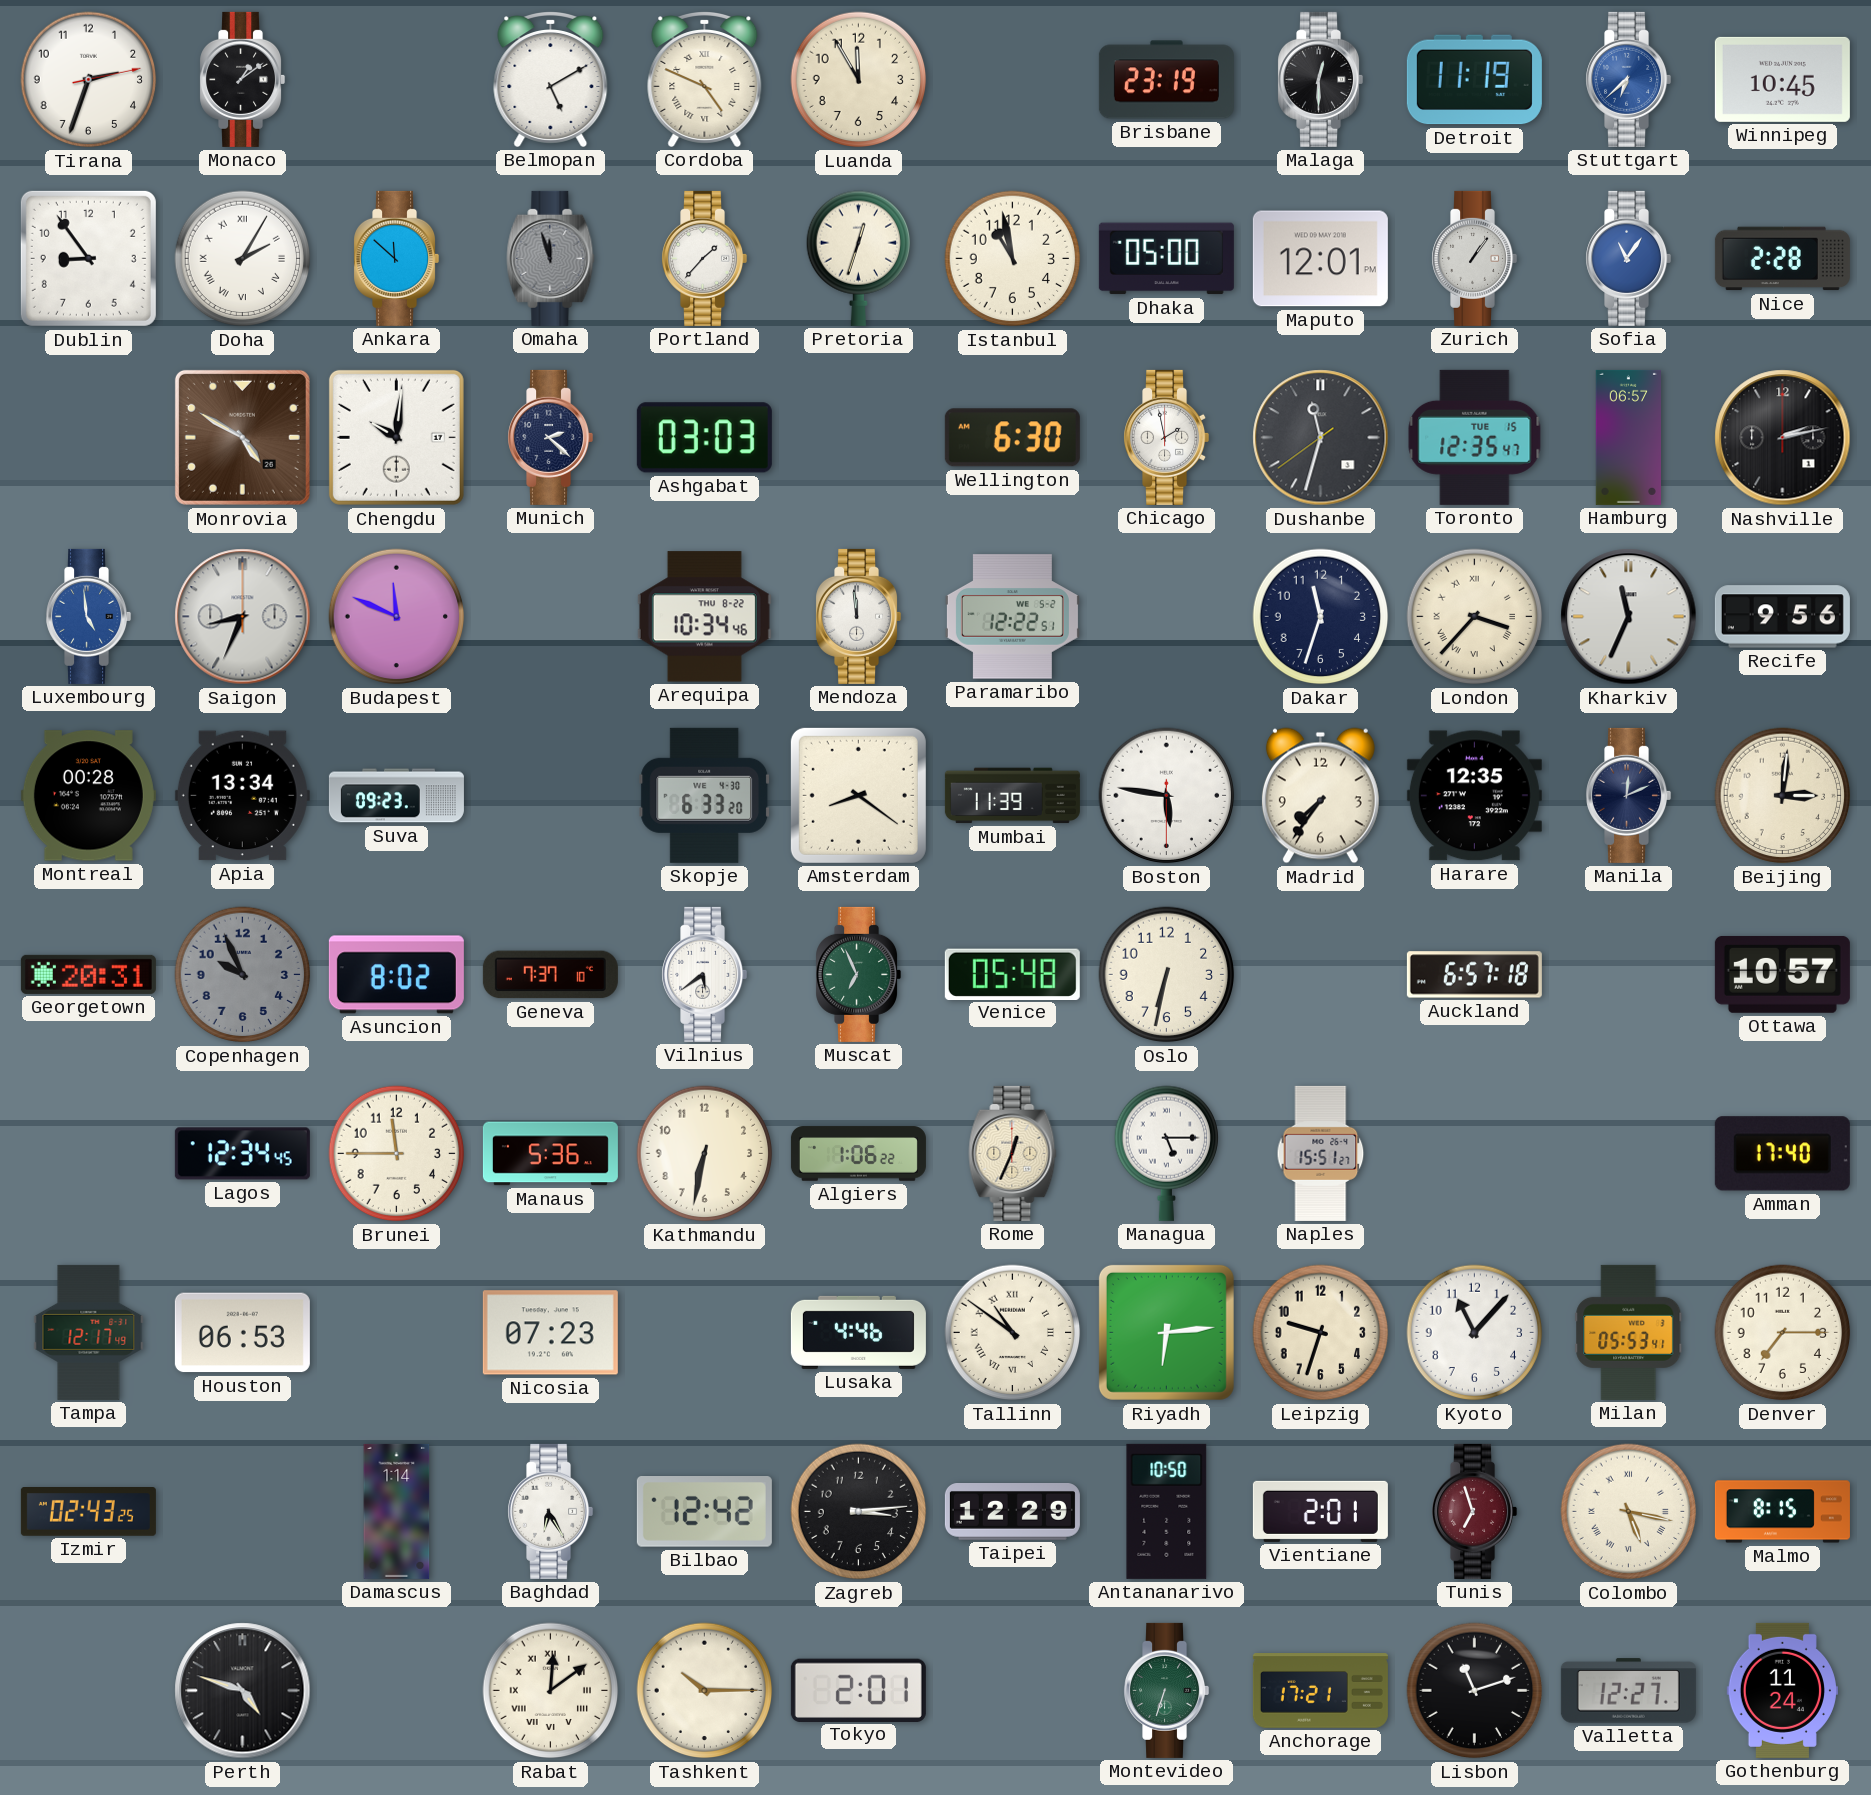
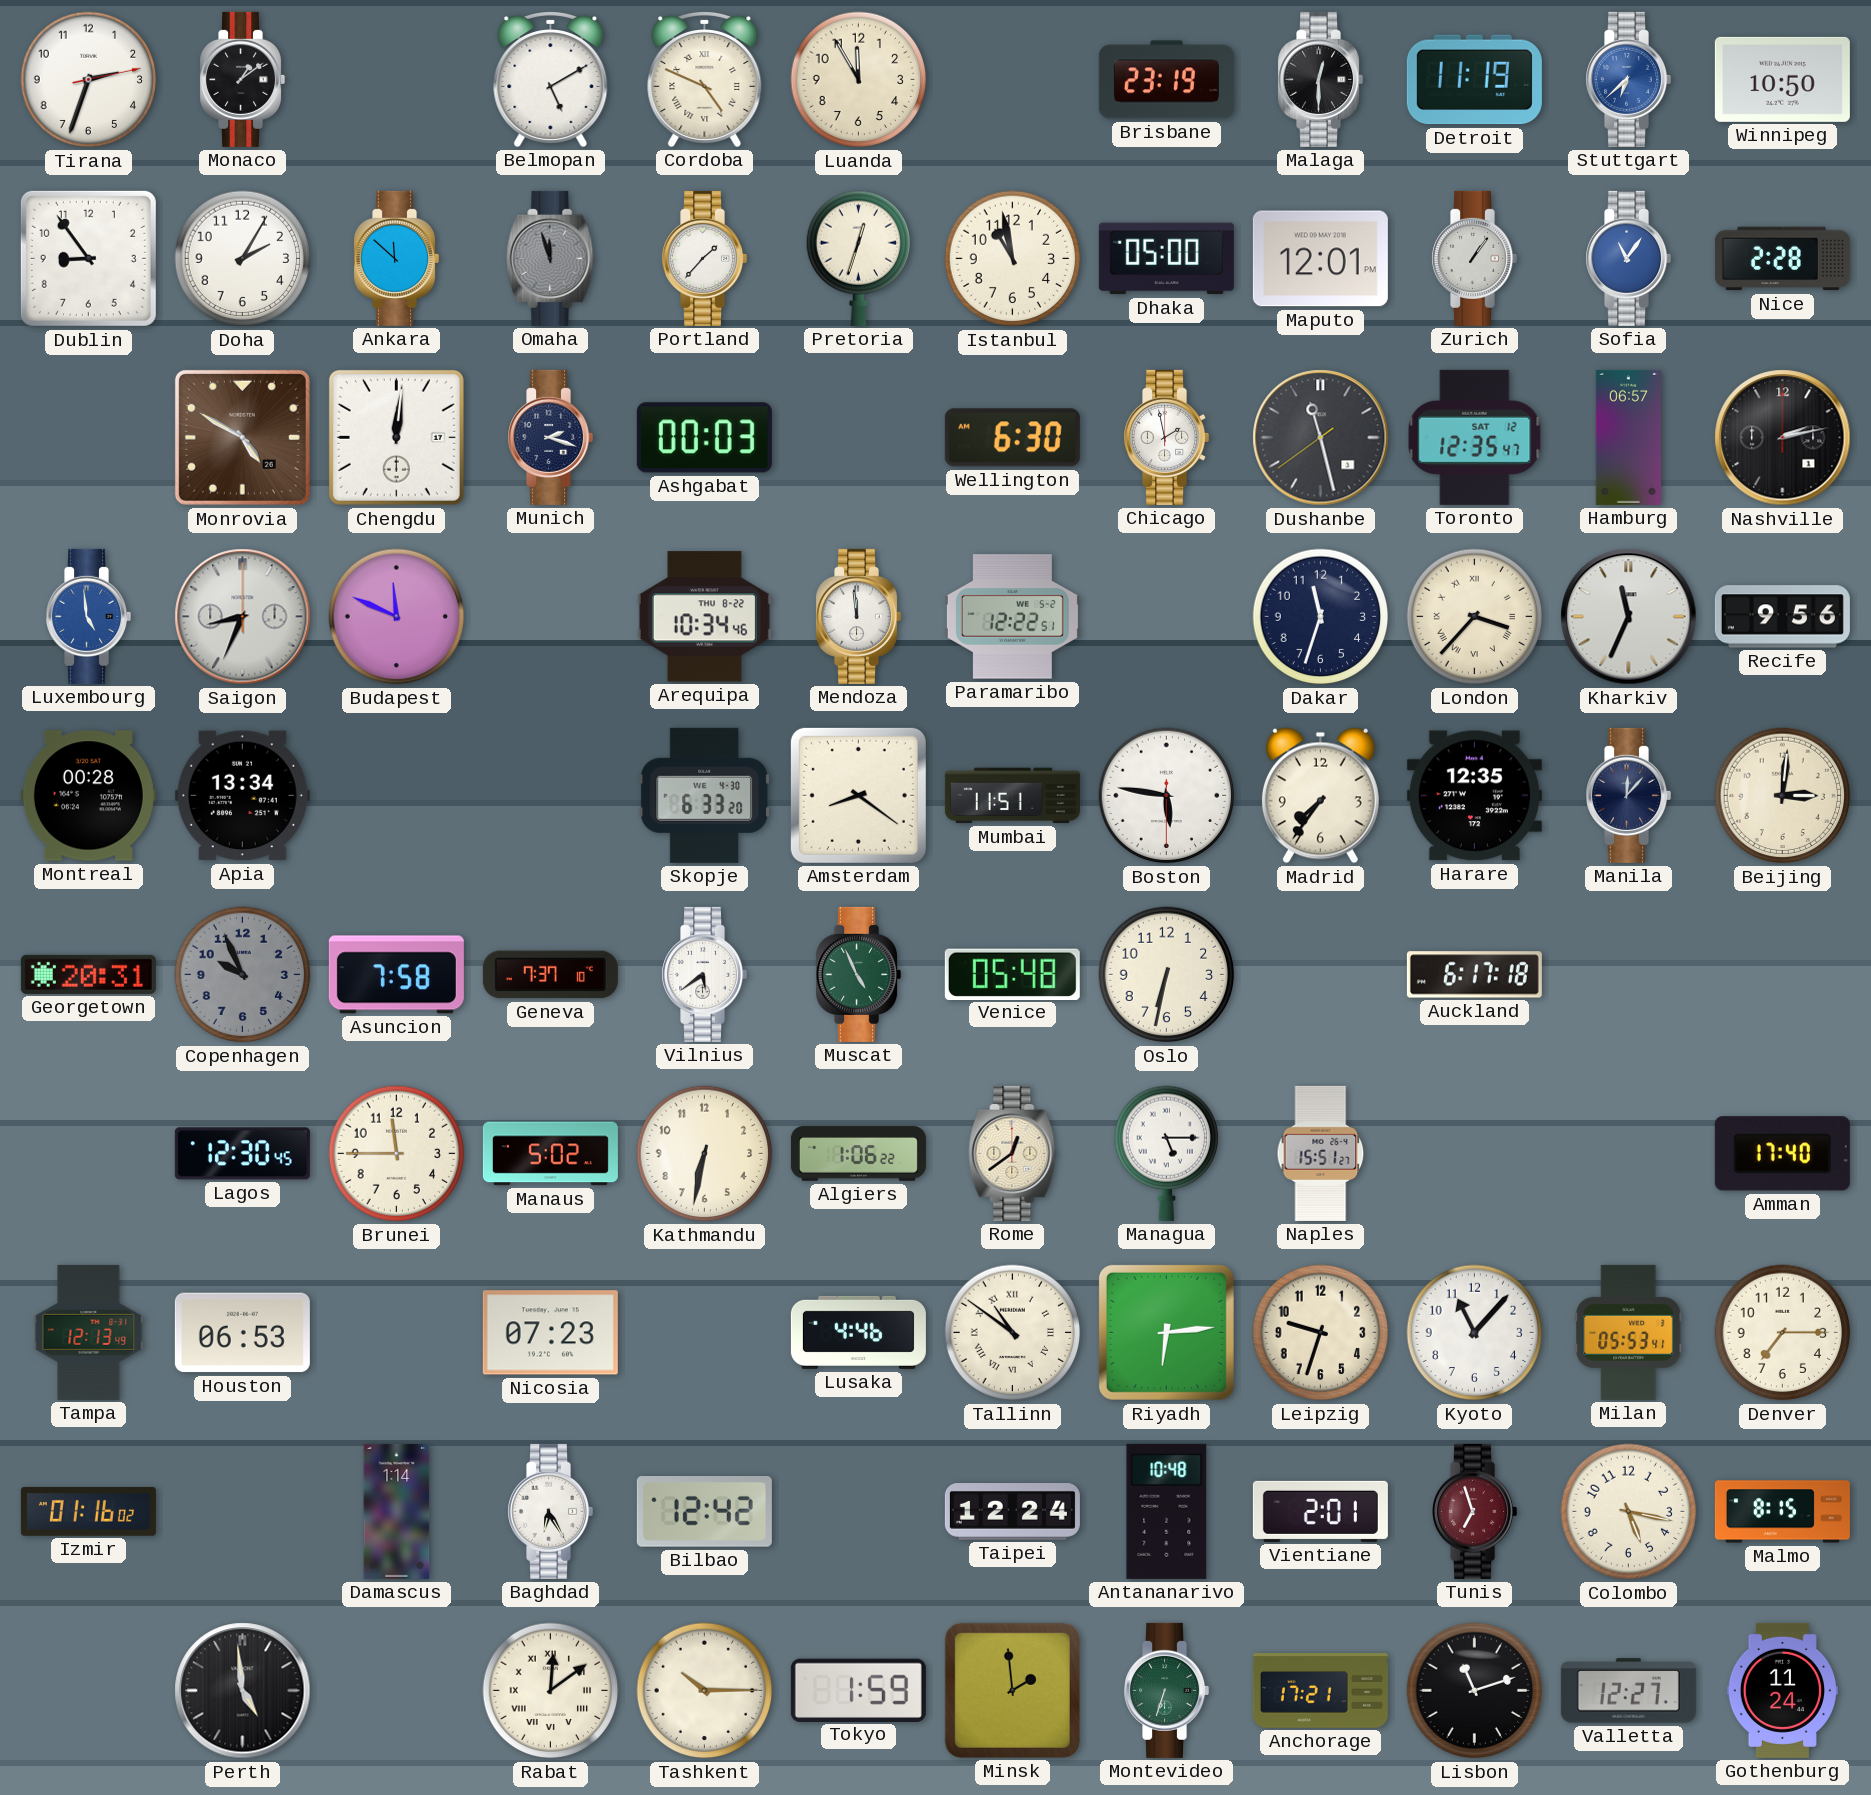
Winnipeg: 10:45 -> 10:50
Doha numerals: Roman -> Arabic
Chengdu: 10:01 -> 12:01
Munich: 2:22 -> 2:18
Ashgabat: 03:03 -> 00:03
Dushanbe: 11:32 -> 11:27
Toronto date: TUE 15 -> SAT 12
Suva: 09:23 -> none
Mumbai: 11:39 -> 11:51
Manila: 12:11 -> 12:07
Asuncion: 8:02 -> 7:58
Muscat: 6:56 -> 4:56
Auckland: 6:57 -> 6:17
Ottawa: 10:57 -> none
Lagos: 12:34 -> 12:30
Manaus: 5:36 -> 5:02
Rome: 12:34 -> 12:39
Tampa: 12:17 -> 12:13
Izmir: 02:43 -> 01:16
Zagreb: 3:14 -> none
Taipei: 12:29 -> 12:24
Antananarivo: 10:50 -> 10:48
Colombo numerals: Roman -> Arabic
Perth: 4:48 -> 4:59
Tokyo: 2:01 -> 1:59
Minsk: none -> 1:59
